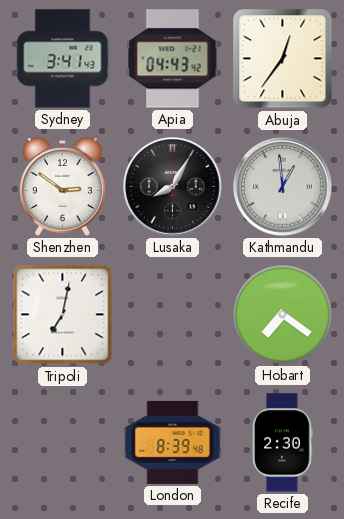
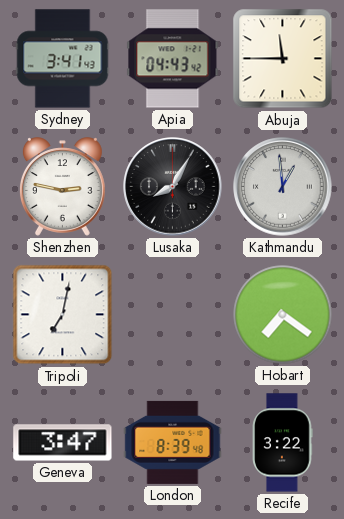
Abuja: 12:36 -> 11:45
Shenzhen: 2:51 -> 2:47
Geneva: none -> 3:47
Recife: 2:30 -> 3:22
